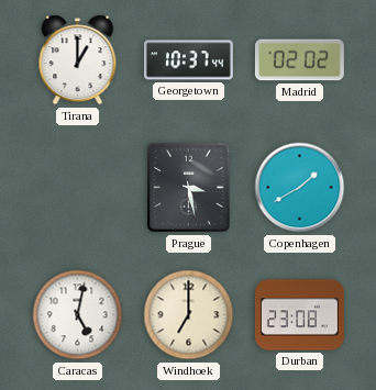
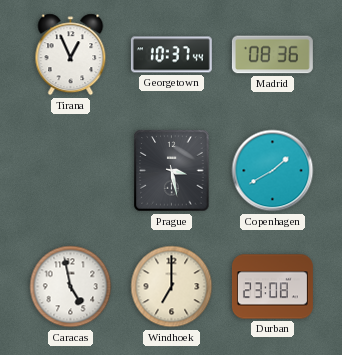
Tirana: 1:00 -> 12:56
Madrid: 02:02 -> 08:36
Caracas: 5:02 -> 4:58
